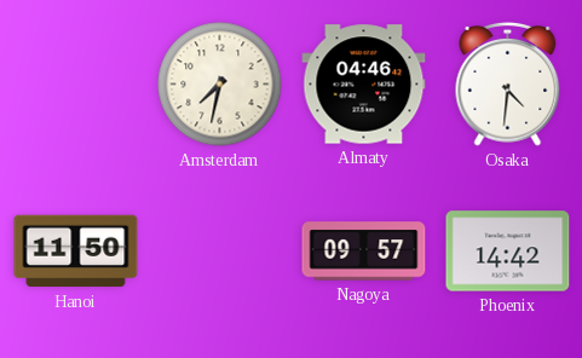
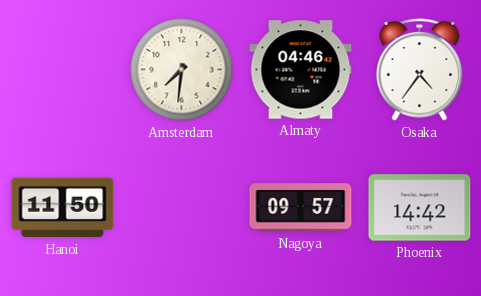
Amsterdam: 7:32 -> 7:31
Osaka: 4:31 -> 4:36
